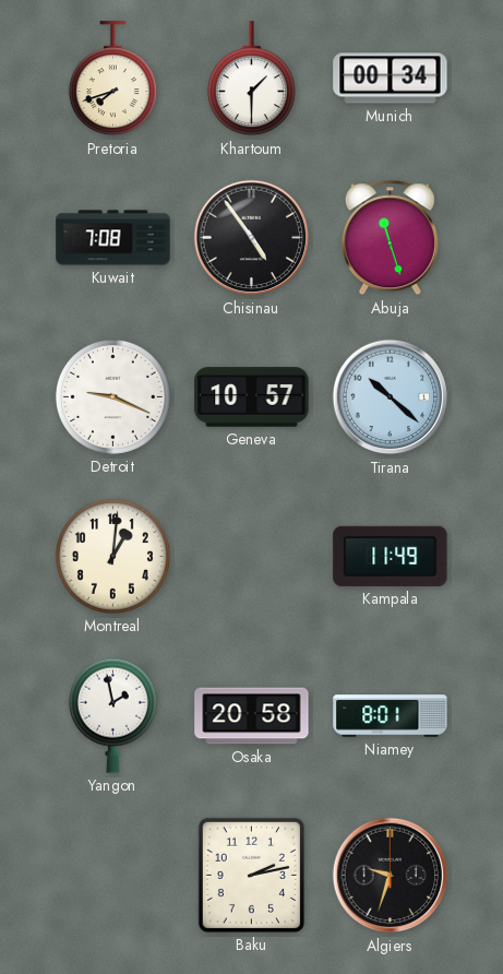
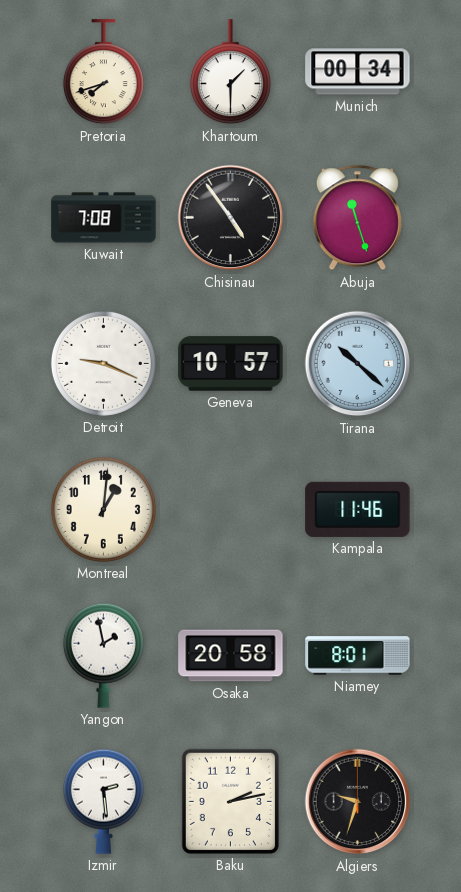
Kampala: 11:49 -> 11:46
Izmir: none -> 2:29
